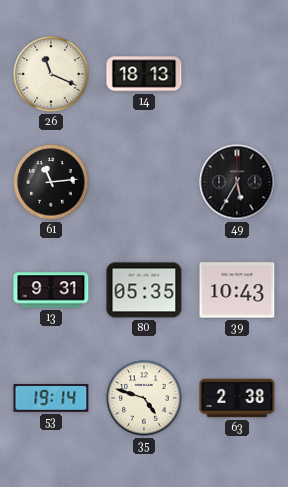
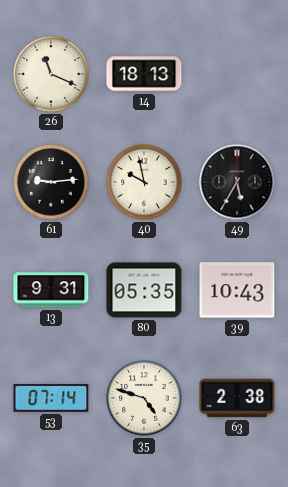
61: 11:14 -> 9:14
40: none -> 9:58
53: 19:14 -> 07:14
